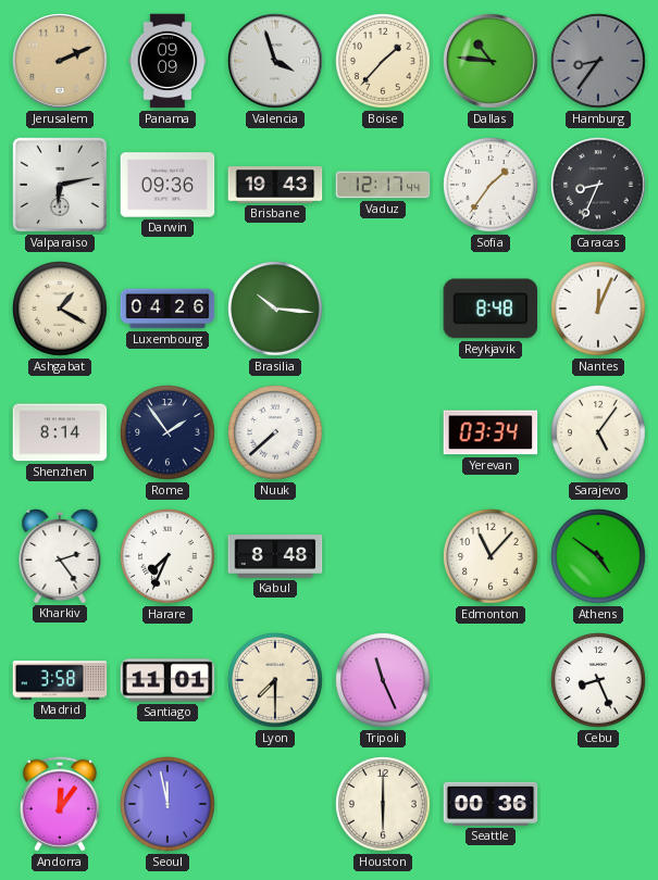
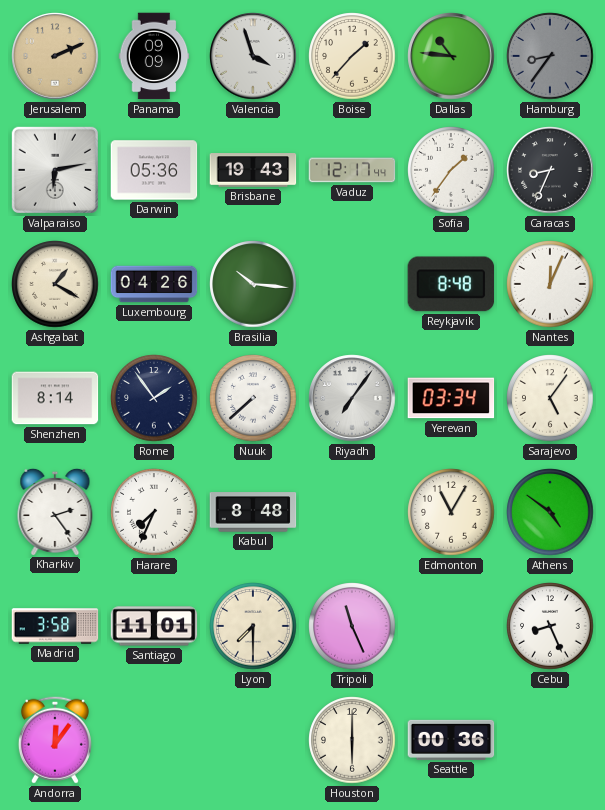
Darwin: 09:36 -> 05:36
Riyadh: none -> 7:06
Edmonton: 11:07 -> 11:05
Seoul: 11:58 -> none
